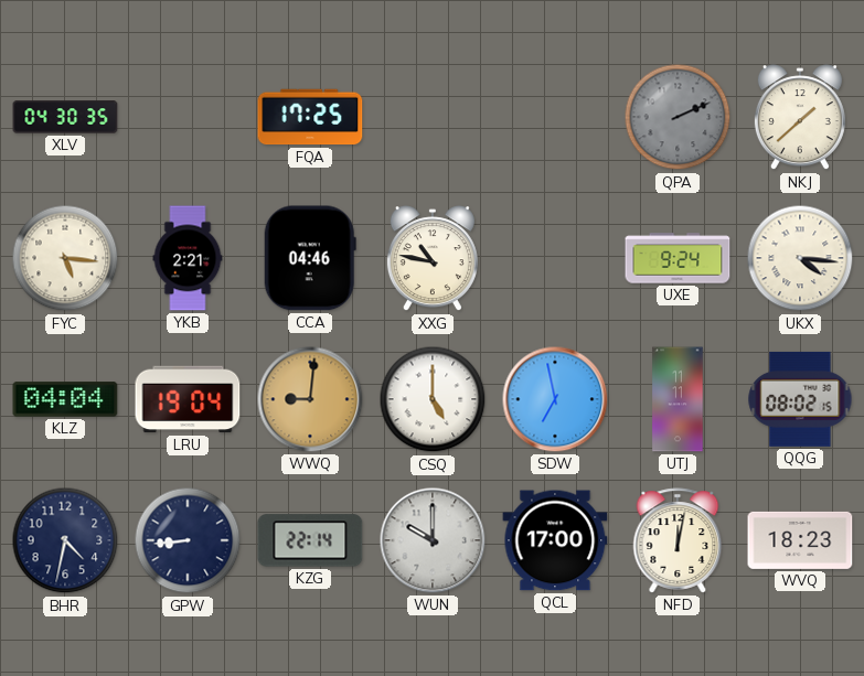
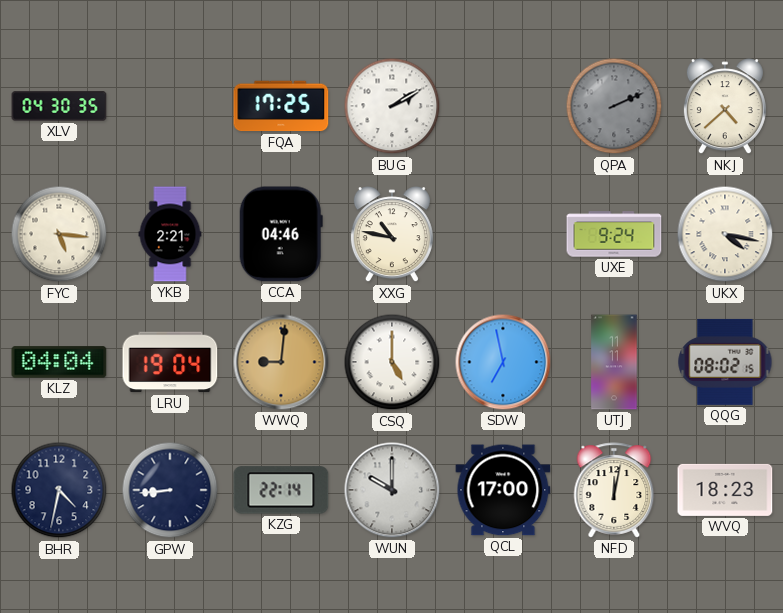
BUG: none -> 2:10
NKJ: 1:38 -> 4:38
UKX: 4:16 -> 4:17
